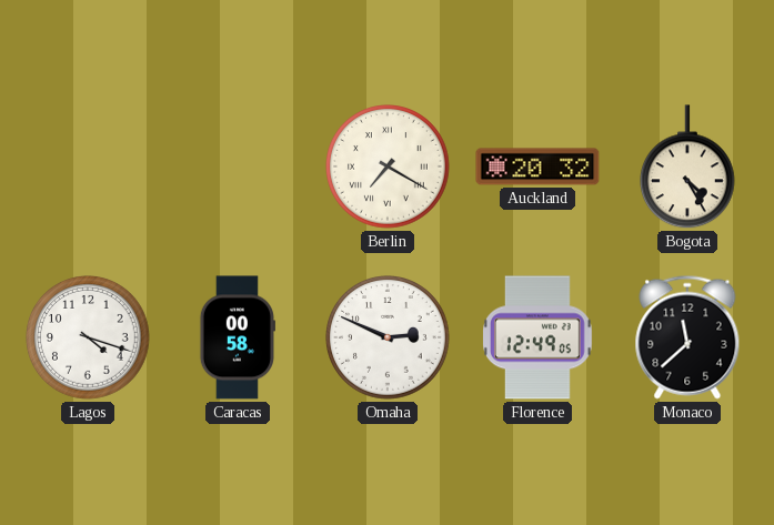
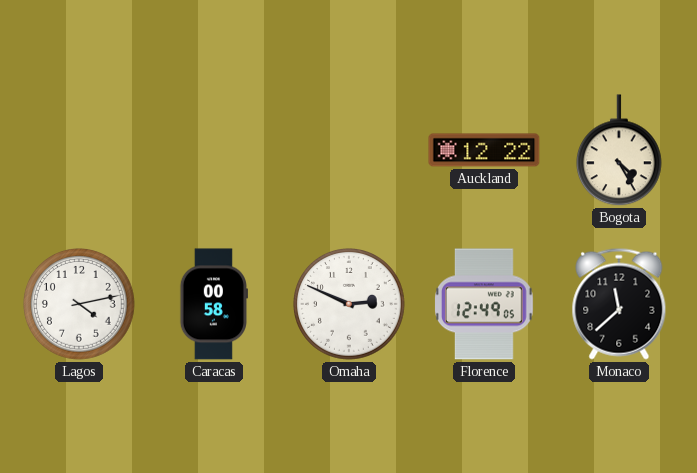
Berlin: 7:20 -> none
Auckland: 20:32 -> 12:22
Lagos: 4:18 -> 4:13
